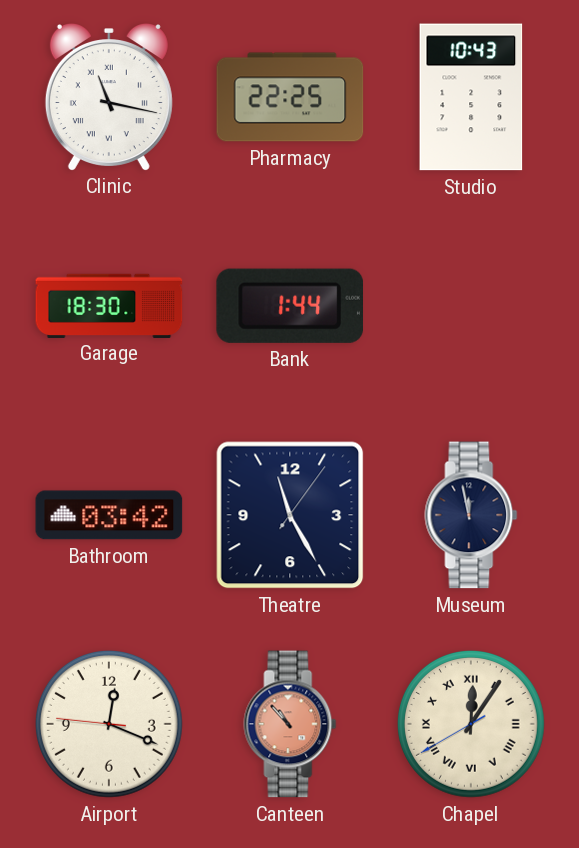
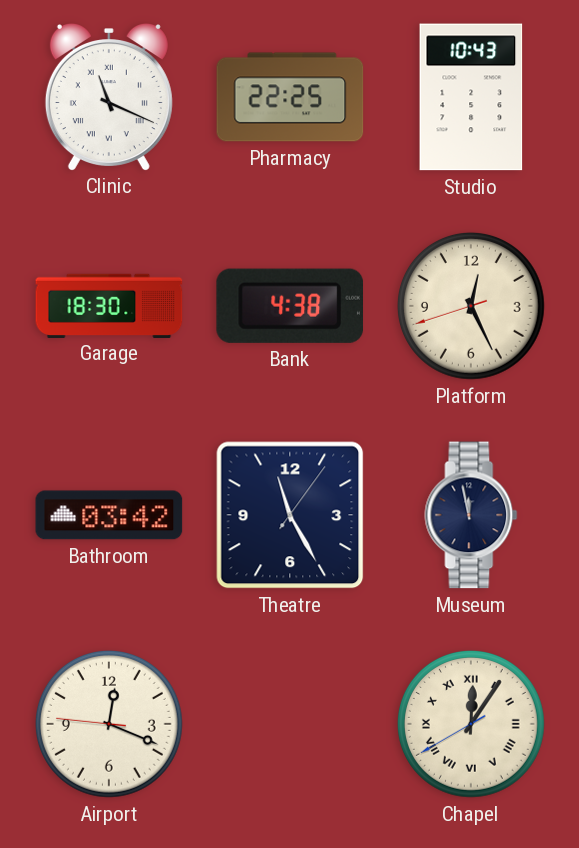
Clinic: 11:17 -> 11:19
Bank: 1:44 -> 4:38
Platform: none -> 12:25
Canteen: 10:53 -> none
